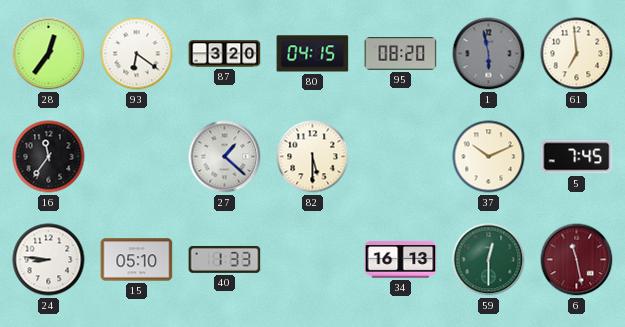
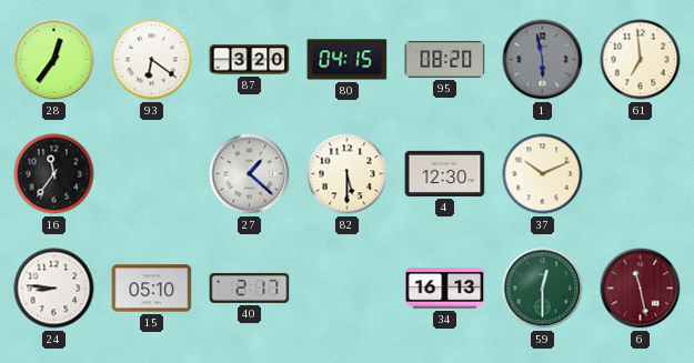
4: none -> 12:30
5: 7:45 -> none
40: 1:33 -> 2:17
